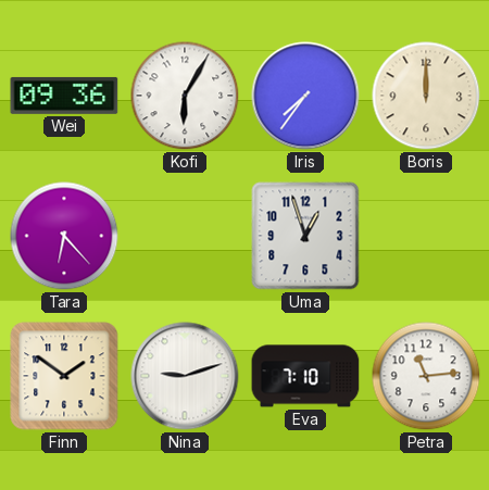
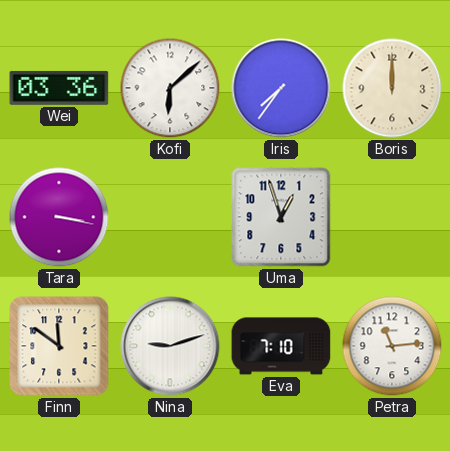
Wei: 09:36 -> 03:36
Kofi: 6:05 -> 6:08
Tara: 6:23 -> 3:17
Finn: 1:51 -> 11:51
